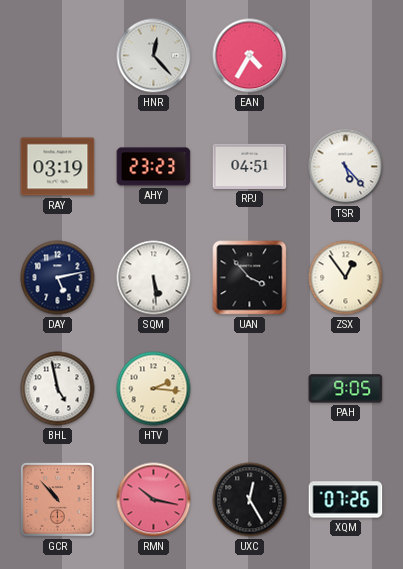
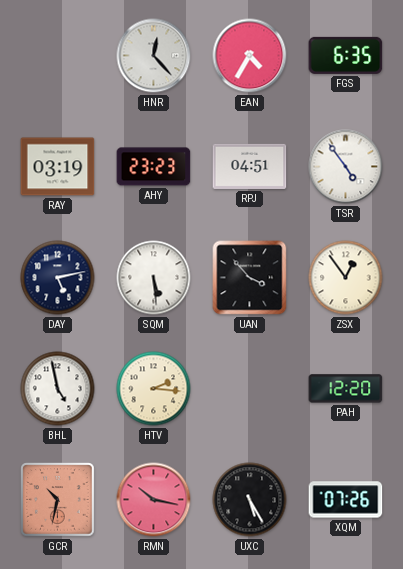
FGS: none -> 6:35
TSR: 5:23 -> 4:54
PAH: 9:05 -> 12:20
GCR: 10:53 -> 10:32
UXC: 12:25 -> 5:25
